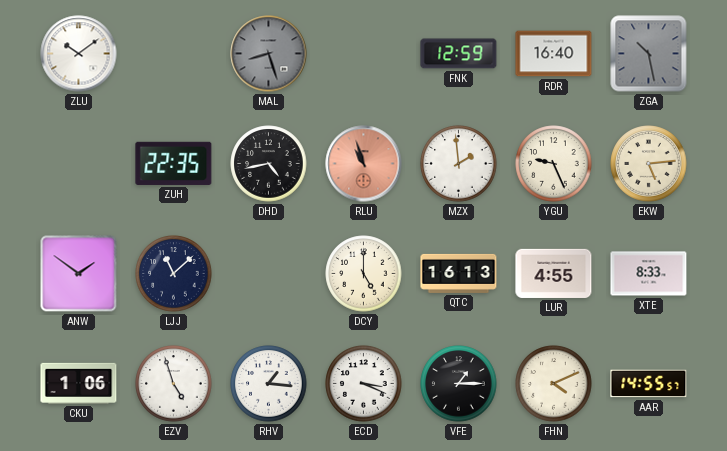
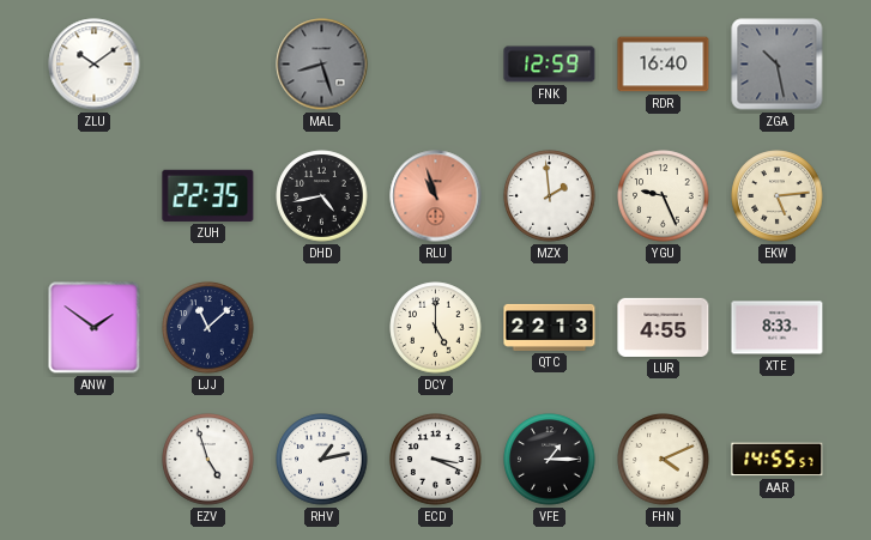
QTC: 16:13 -> 22:13
CKU: 1:06 -> none
RHV: 1:16 -> 1:13
